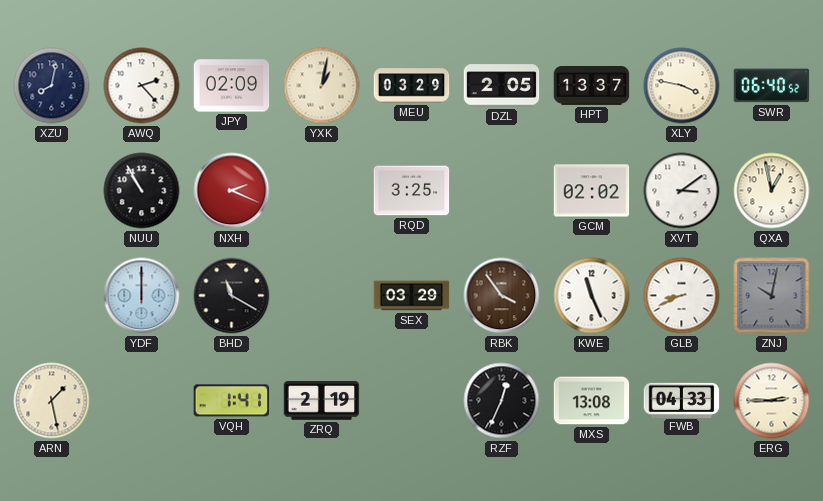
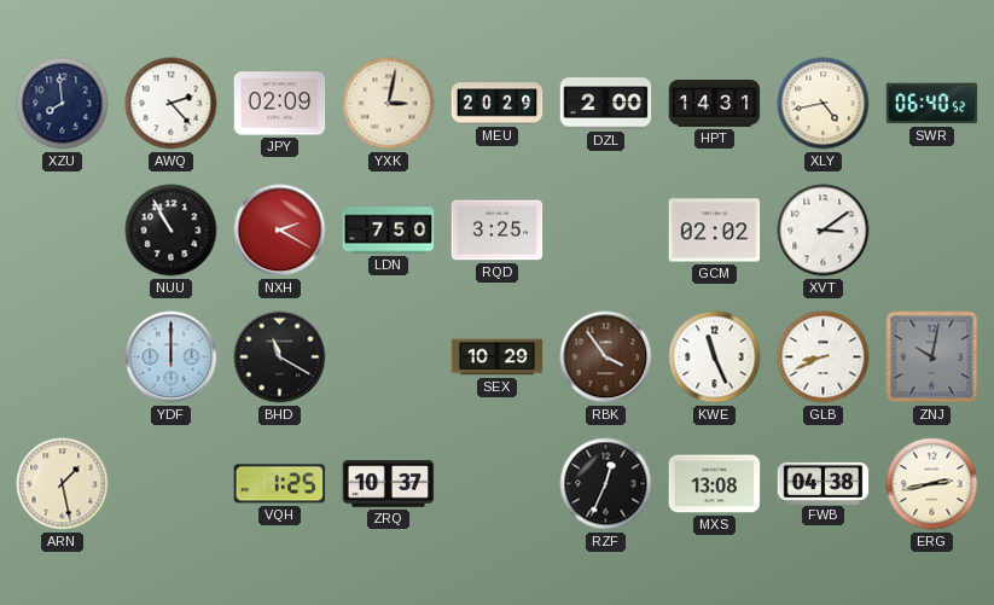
XZU: 8:02 -> 7:59
YXK: 1:02 -> 3:02
MEU: 03:29 -> 20:29
DZL: 2:05 -> 2:00
HPT: 13:37 -> 14:31
XLY: 3:47 -> 4:43
NXH: 2:19 -> 2:20
LDN: none -> 7:50
QXA: 12:58 -> none
SEX: 03:29 -> 10:29
VQH: 1:41 -> 1:25
ZRQ: 2:19 -> 10:37
FWB: 04:33 -> 04:38
ERG: 2:45 -> 2:43
